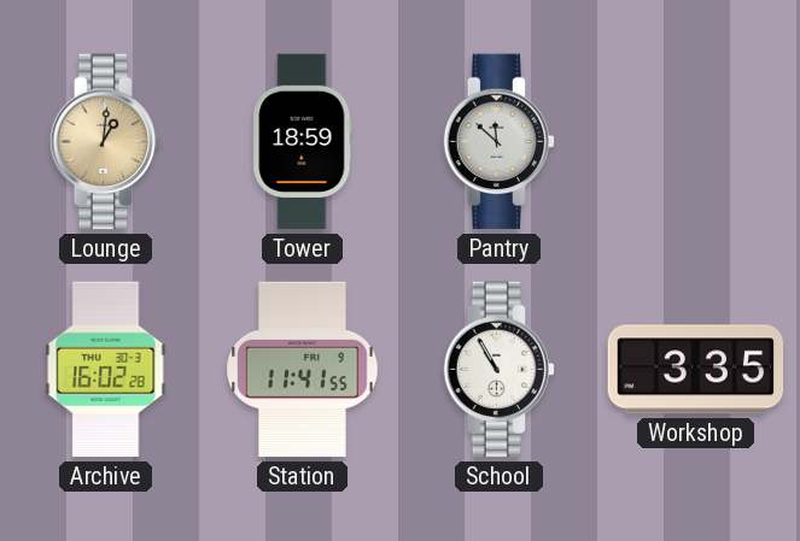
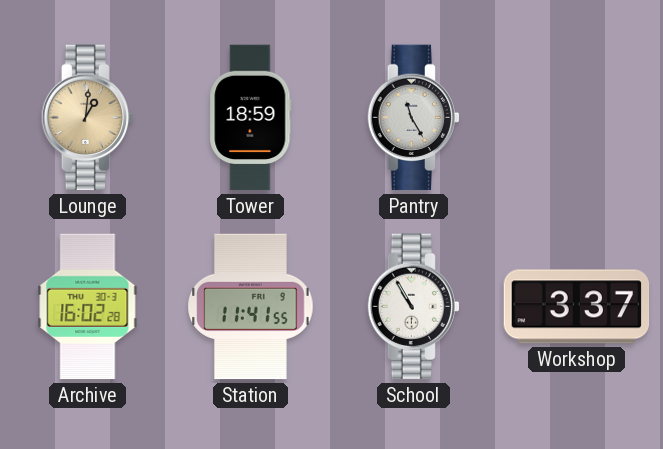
Pantry: 11:52 -> 11:25
Workshop: 3:35 -> 3:37
